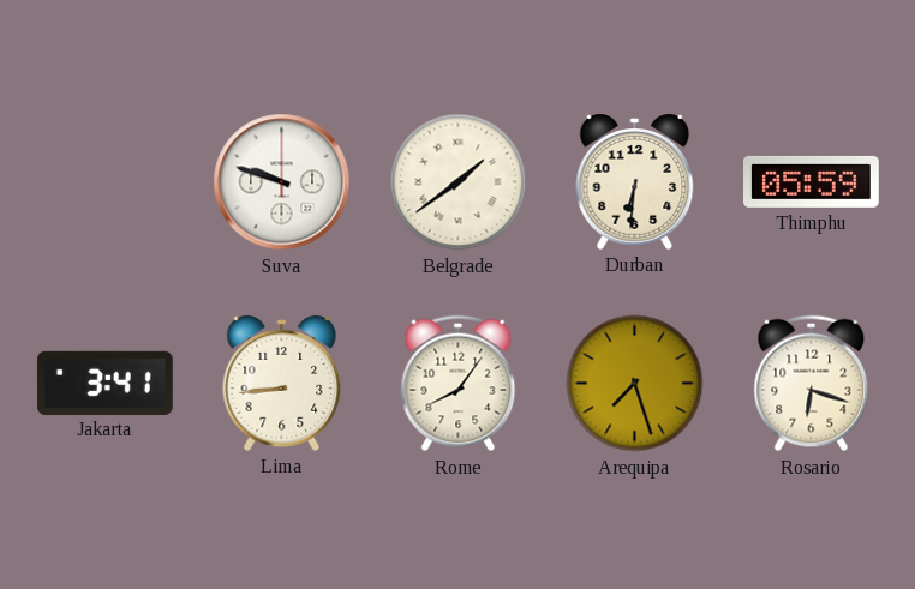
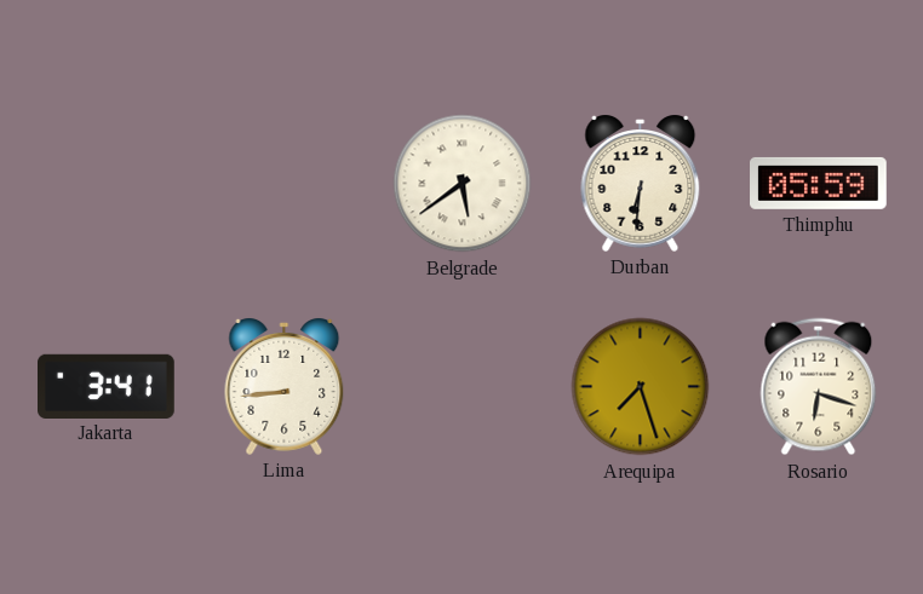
Suva: 9:48 -> none
Belgrade: 1:39 -> 5:39
Rome: 8:06 -> none
